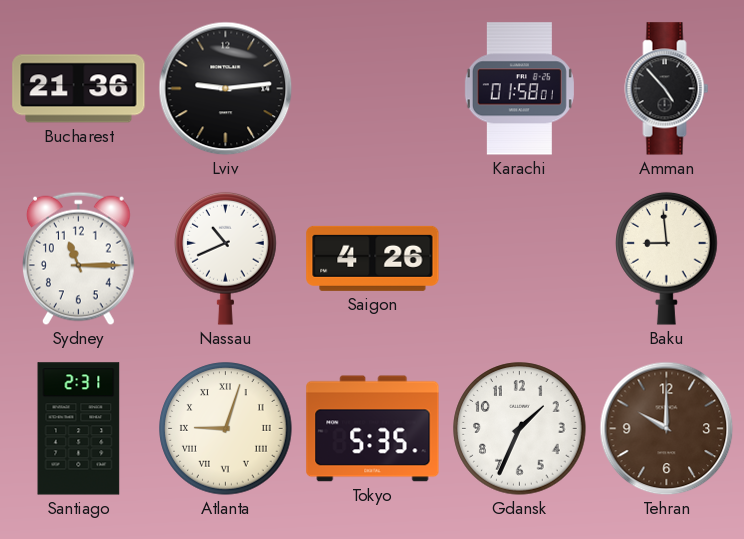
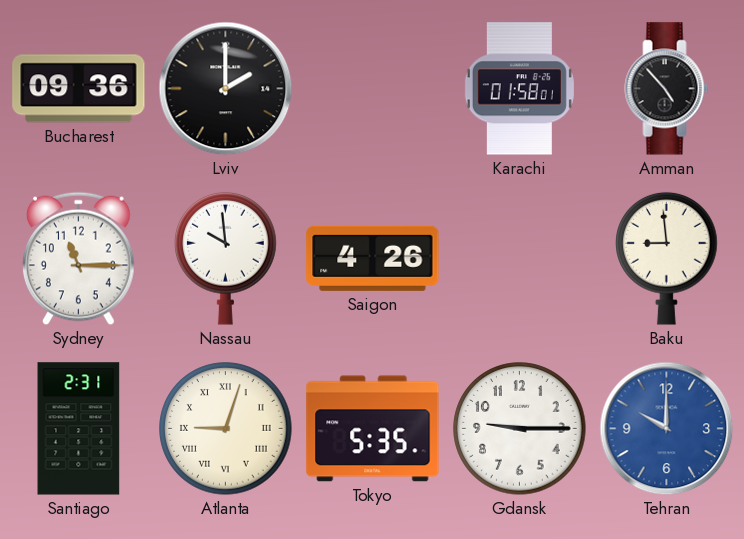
Bucharest: 21:36 -> 09:36
Lviv: 9:14 -> 2:00
Nassau: 10:41 -> 9:59
Gdansk: 1:34 -> 9:15
Tehran dial: brown -> blue
